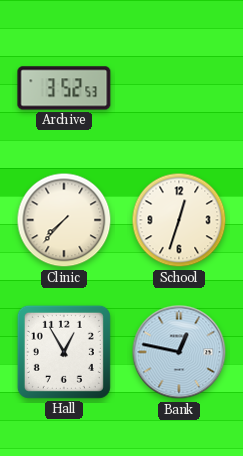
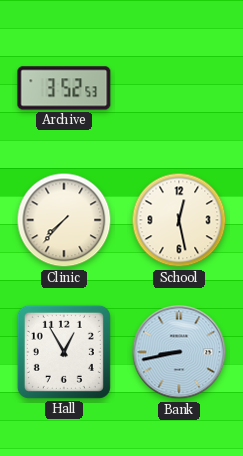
School: 12:33 -> 12:28
Bank: 12:47 -> 8:43
